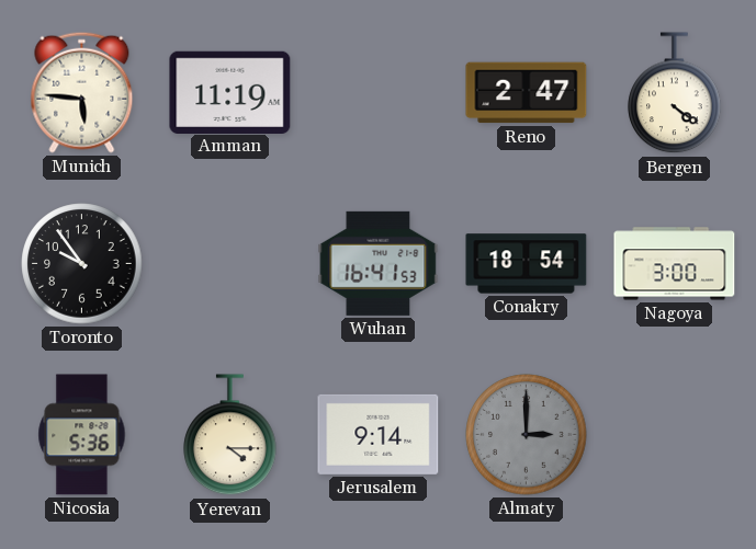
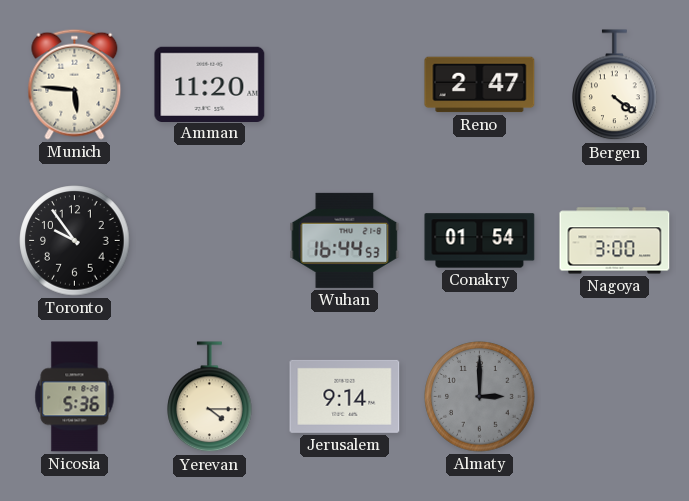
Amman: 11:19 -> 11:20
Wuhan: 16:41 -> 16:44
Conakry: 18:54 -> 01:54
